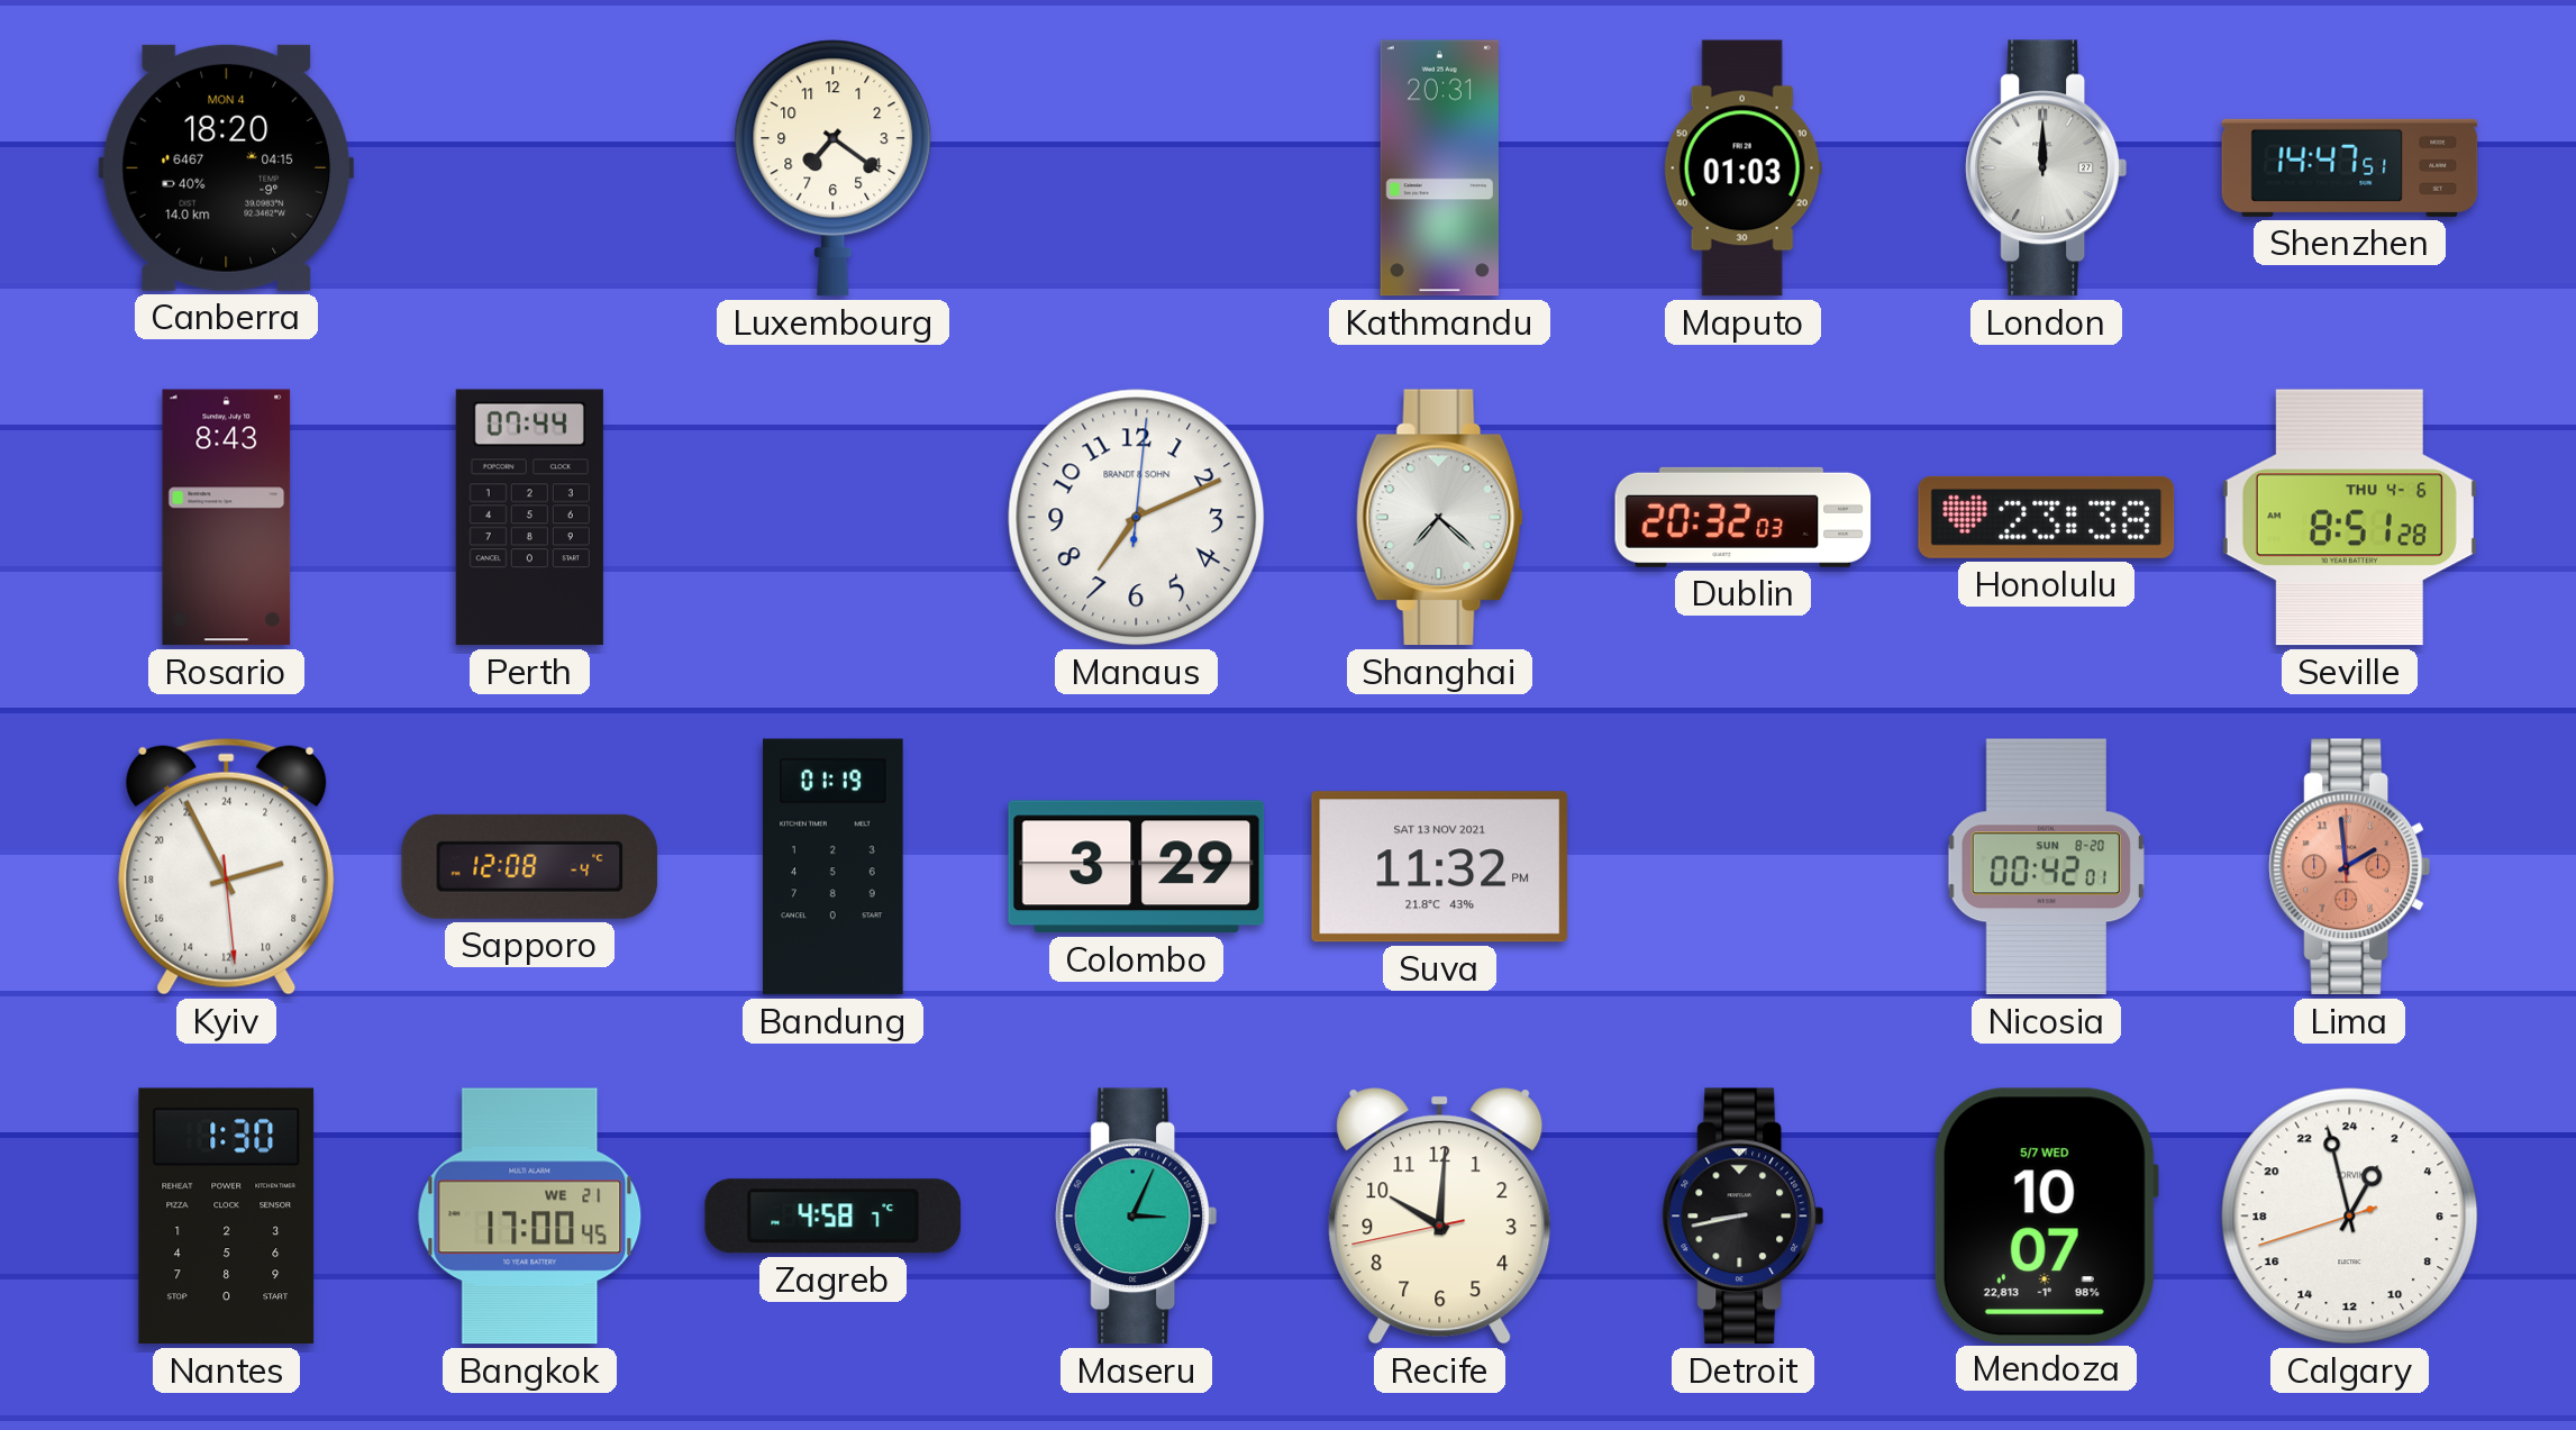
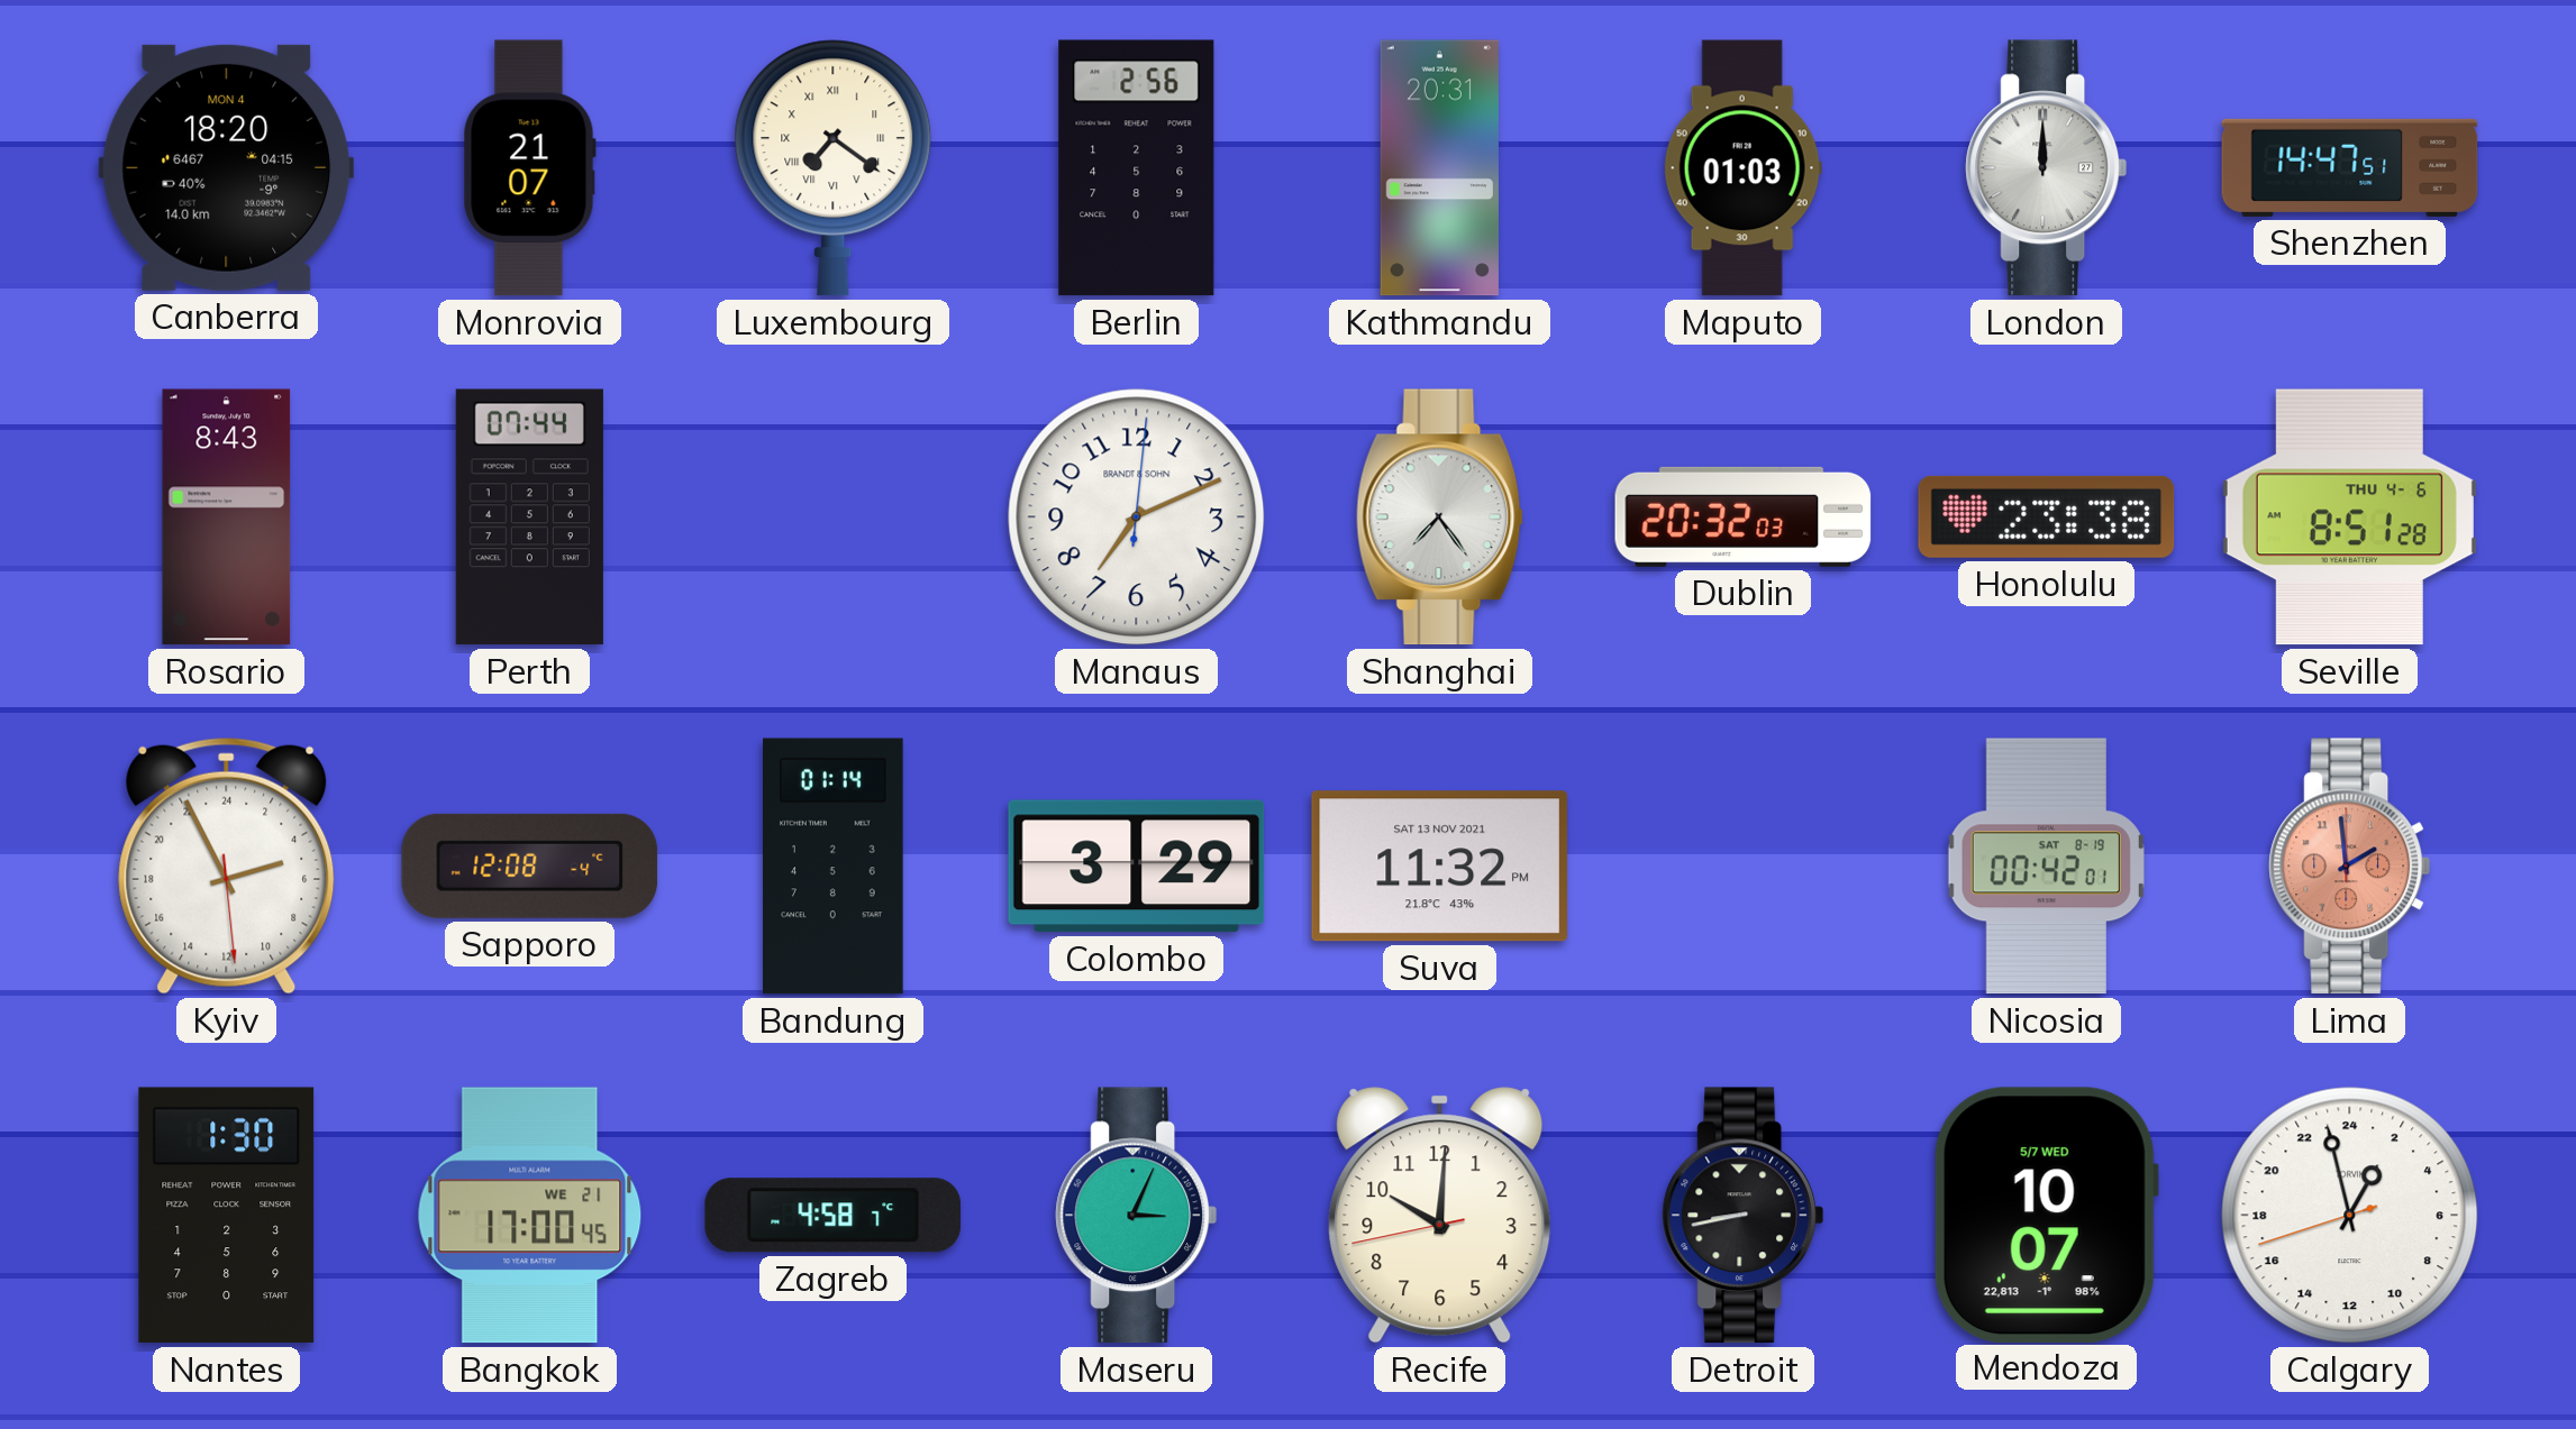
Monrovia: none -> 21:07
Luxembourg numerals: Arabic -> Roman
Berlin: none -> 2:56
Shanghai: 7:22 -> 7:24
Bandung: 01:19 -> 01:14
Nicosia date: SUN 8-20 -> SAT 8-19
